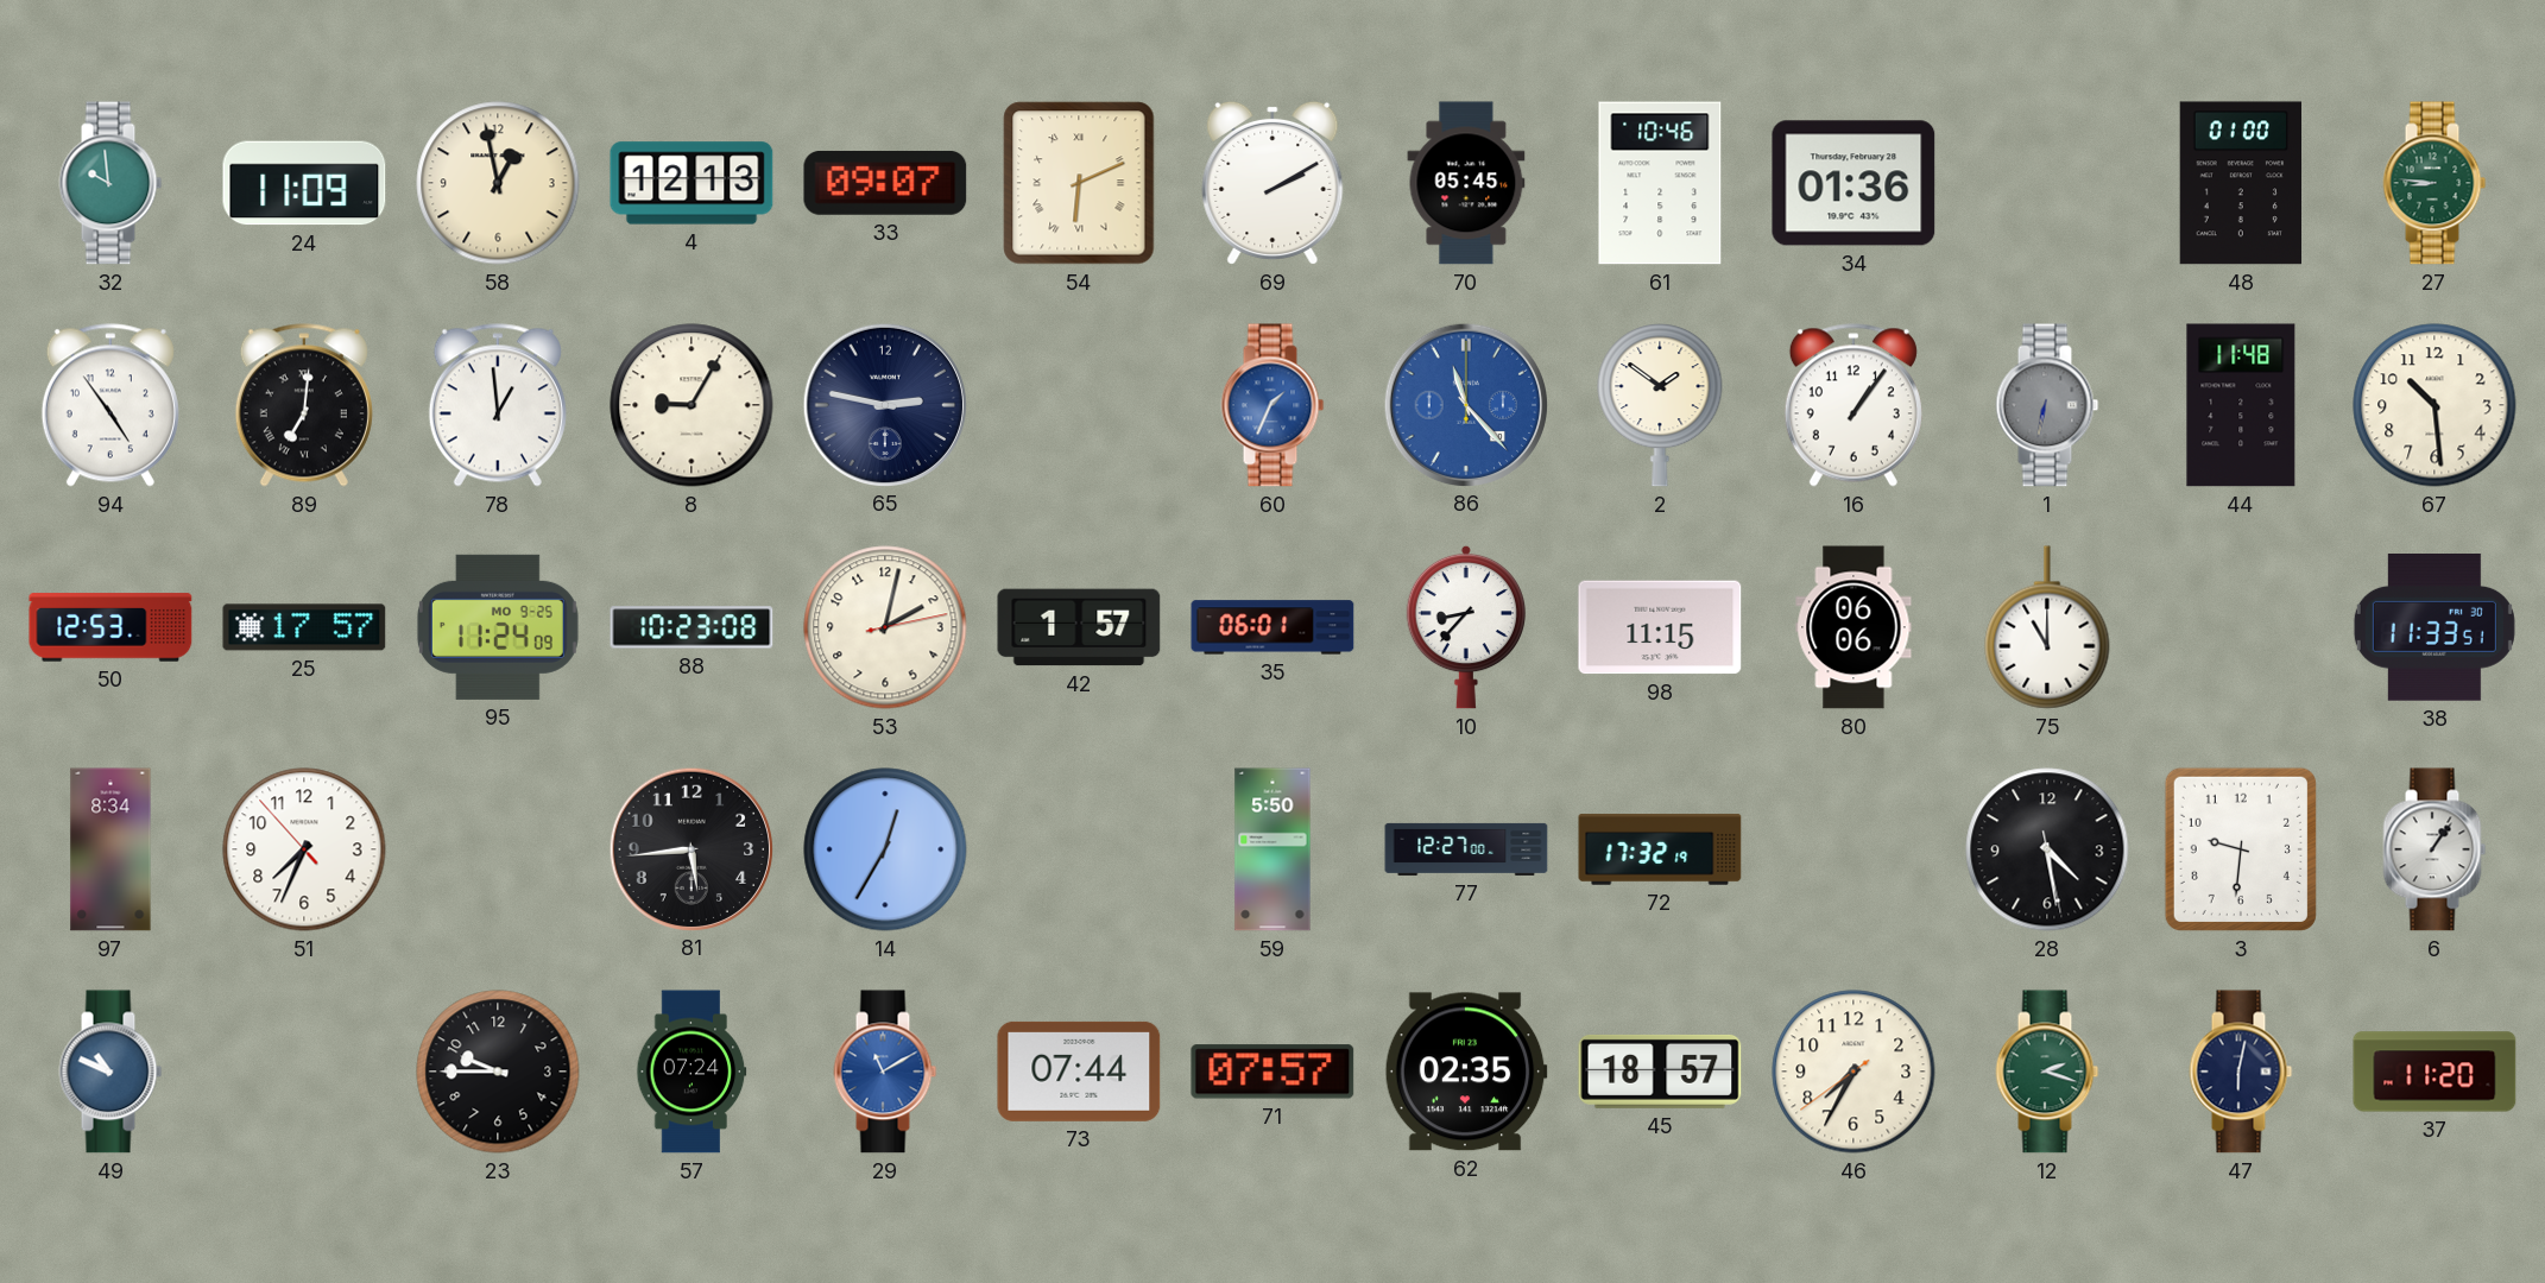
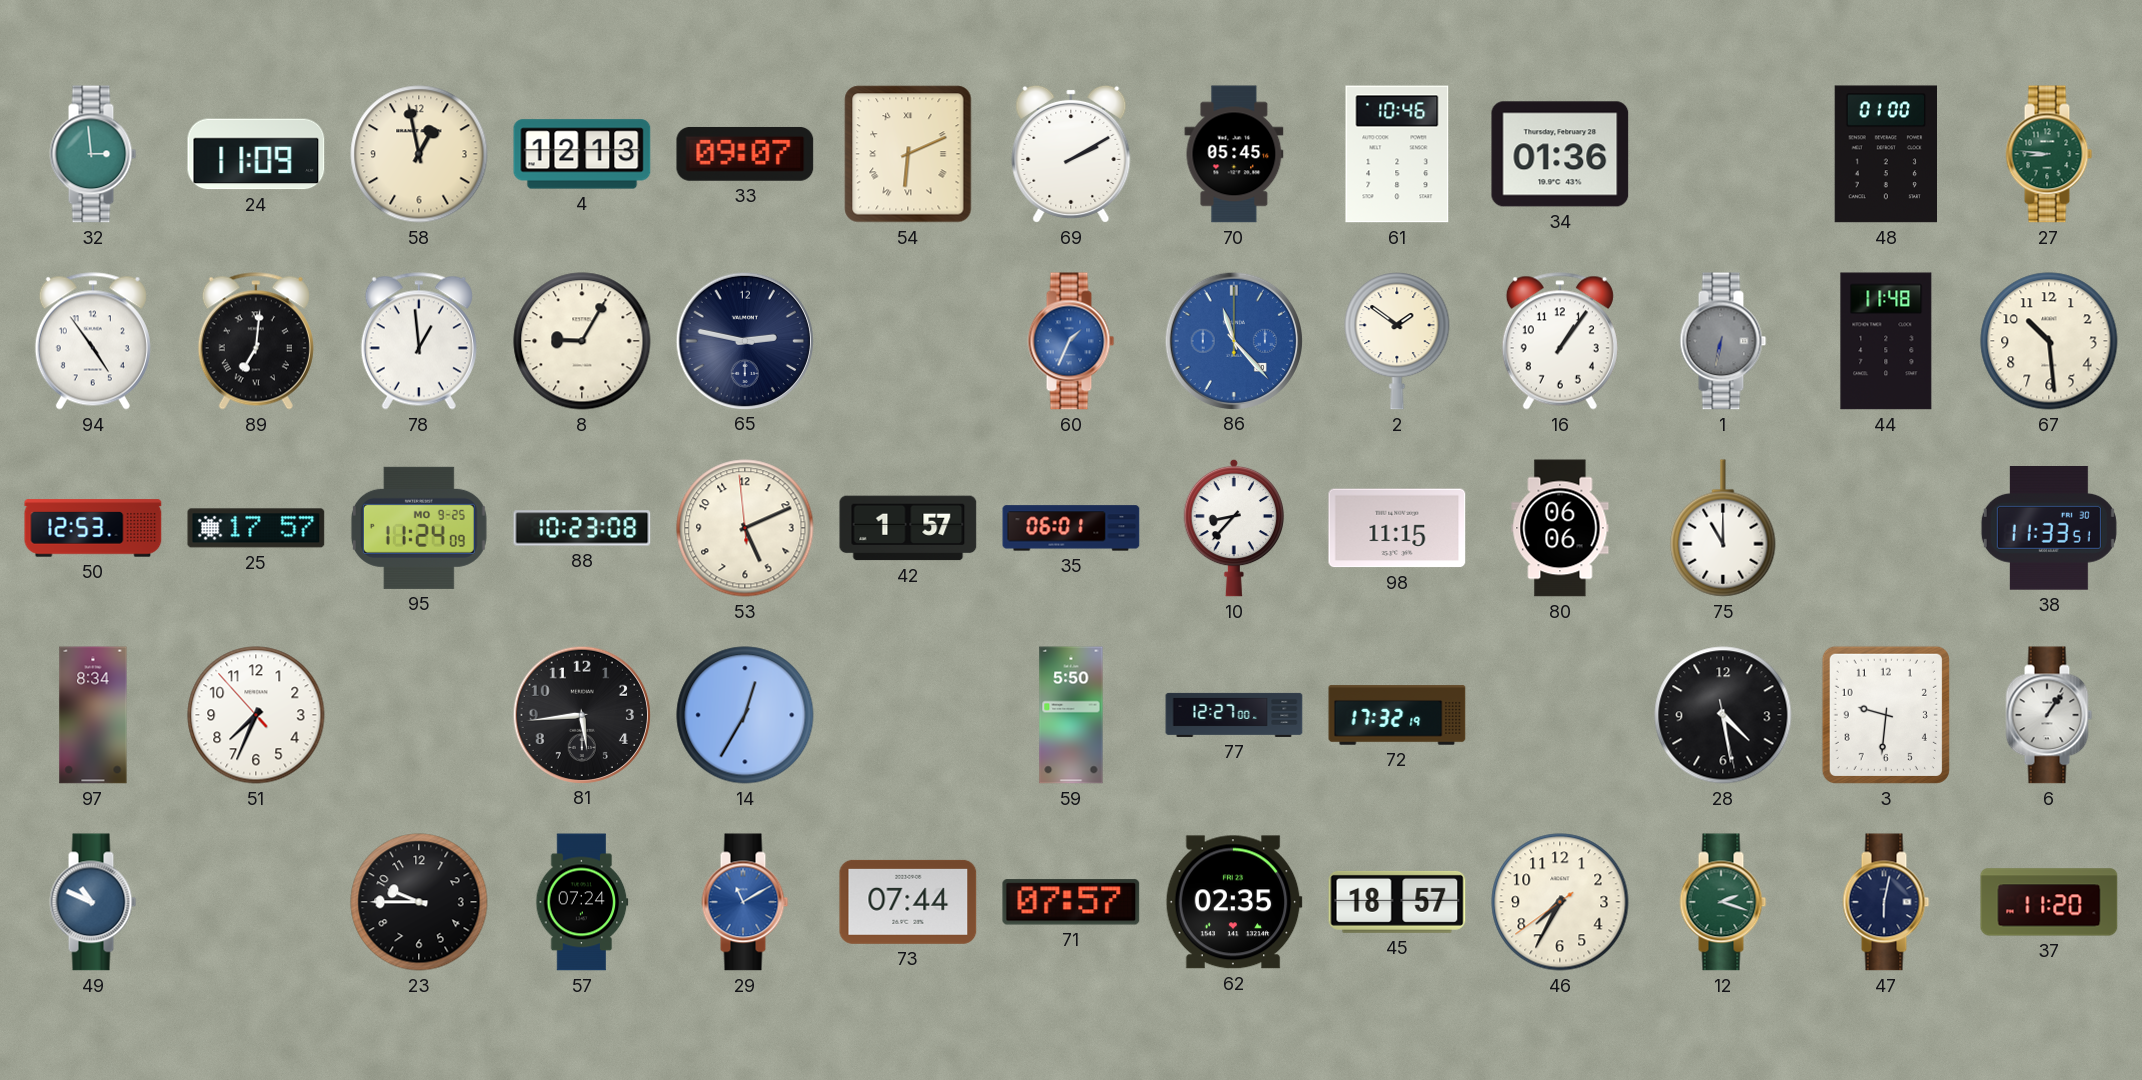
32: 9:59 -> 2:59
53: 2:02 -> 5:10
